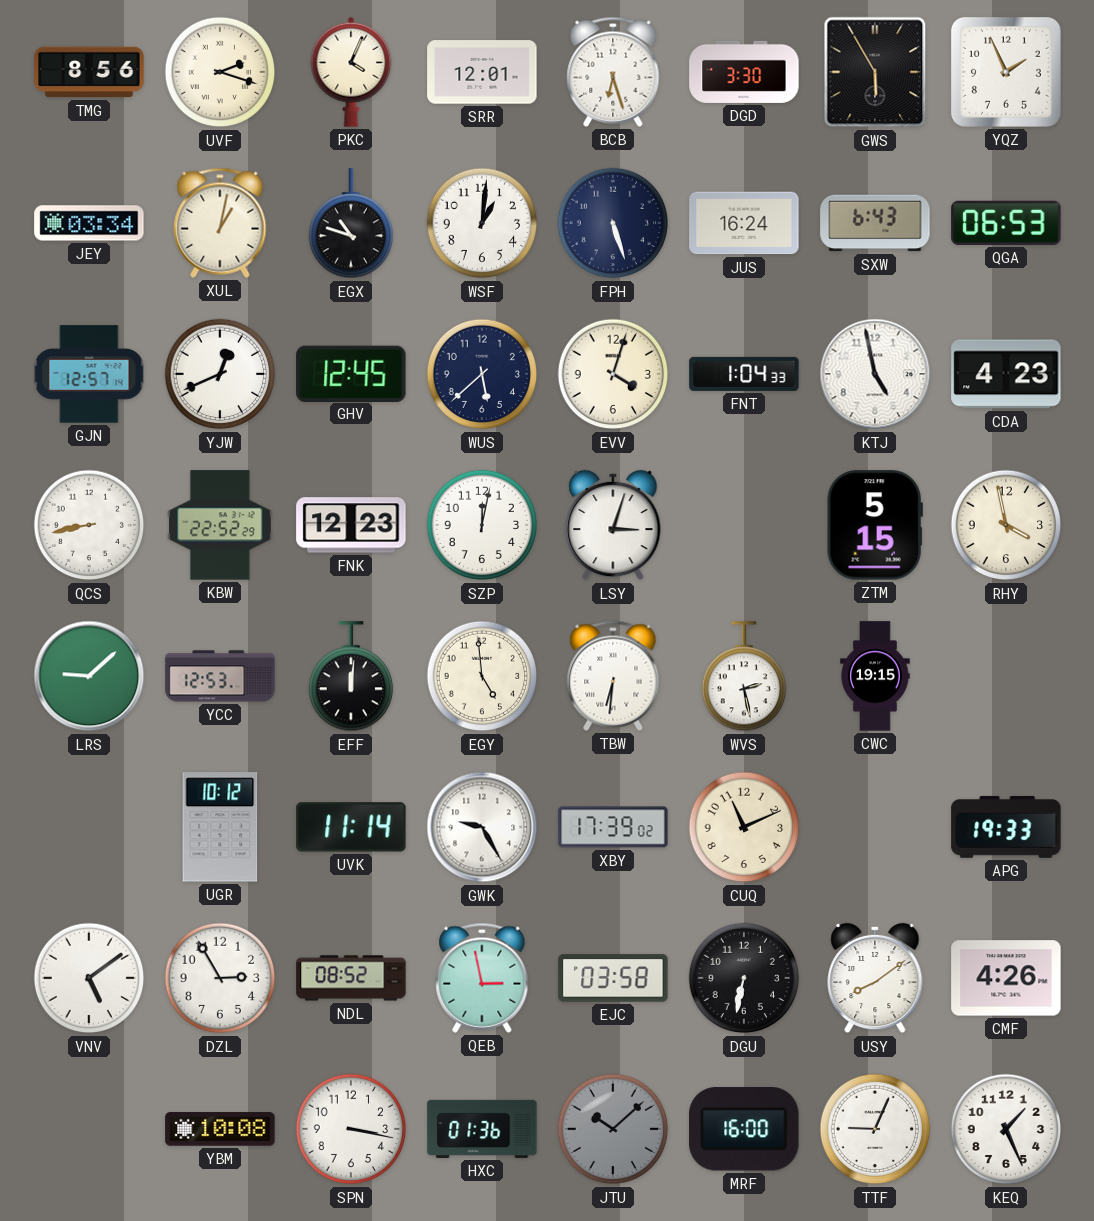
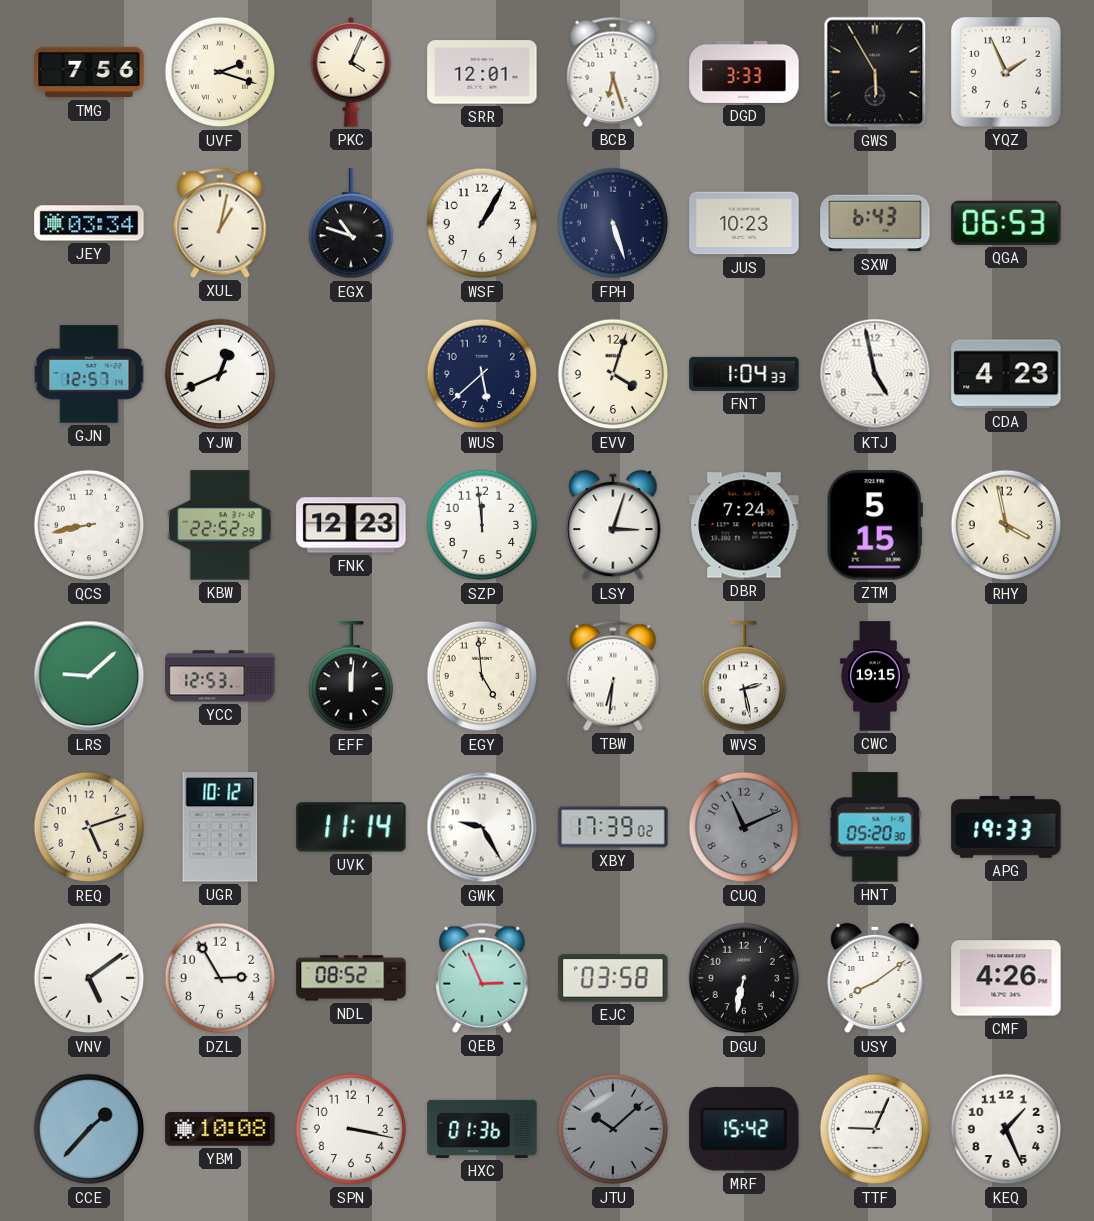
TMG: 8:56 -> 7:56
DGD: 3:30 -> 3:33
WSF: 1:01 -> 1:05
JUS: 16:24 -> 10:23
GHV: 12:45 -> none
SZP: 12:02 -> 11:59
DBR: none -> 7:24
REQ: none -> 5:12
CUQ dial: cream -> grey
HNT: none -> 05:20
QEB: 2:58 -> 2:56
CCE: none -> 1:37
MRF: 16:00 -> 15:42
